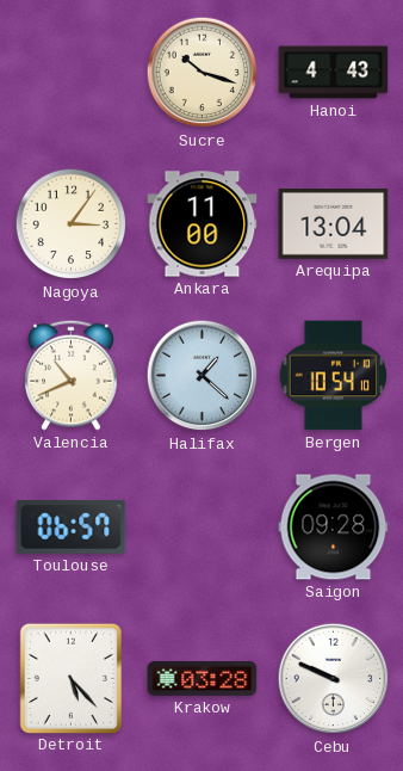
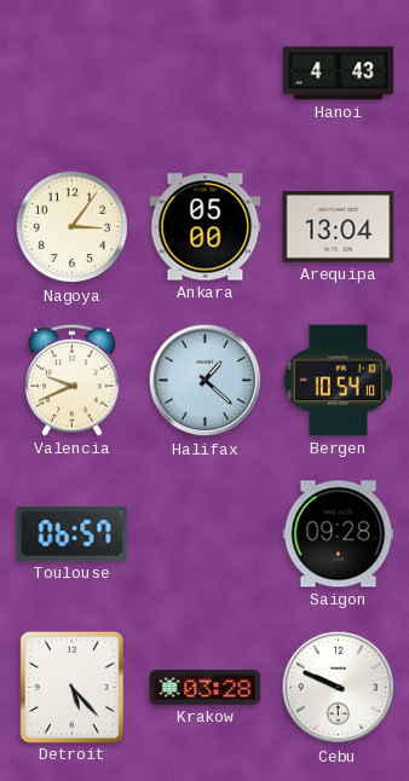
Sucre: 10:18 -> none
Ankara: 11:00 -> 05:00
Valencia: 10:41 -> 9:41
